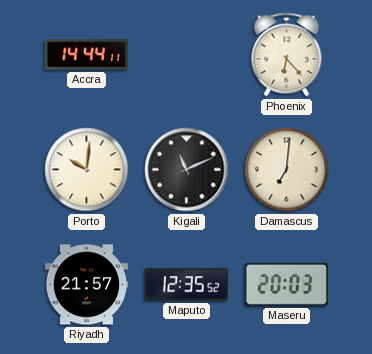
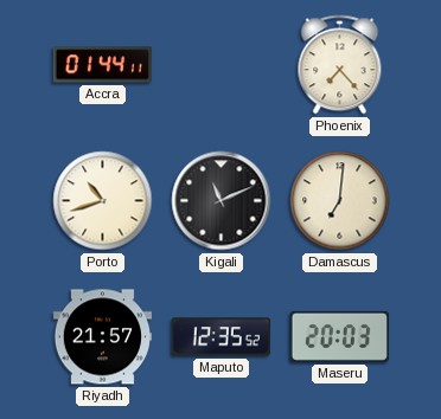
Accra: 14:44 -> 01:44
Phoenix: 6:23 -> 7:23
Porto: 10:01 -> 10:42
